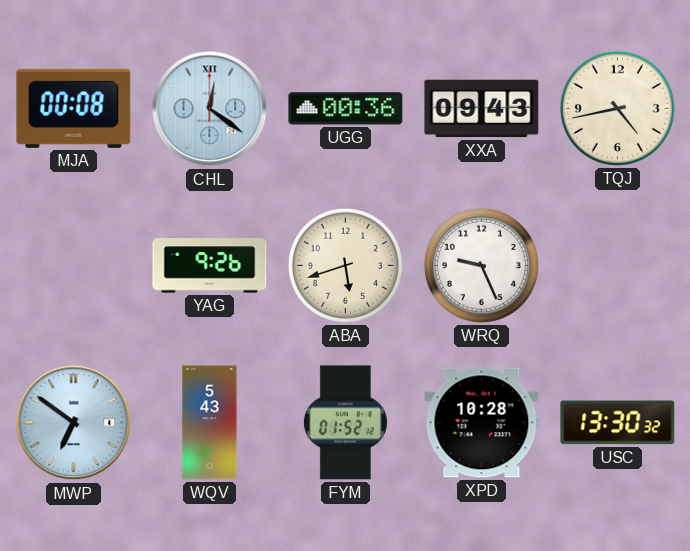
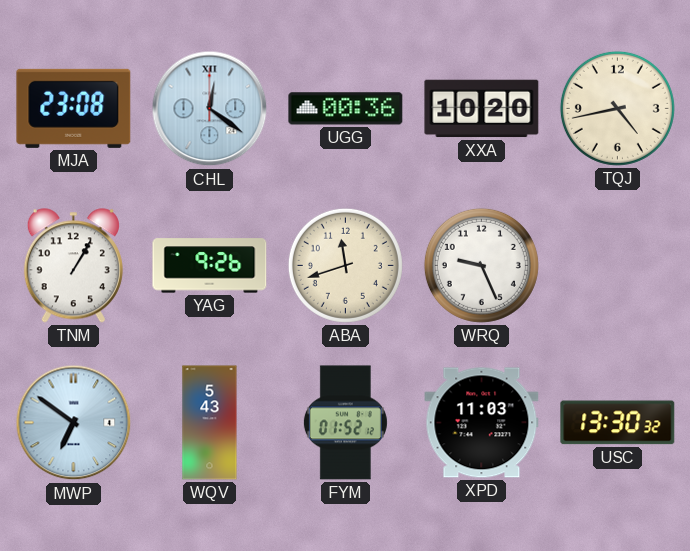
MJA: 00:08 -> 23:08
XXA: 09:43 -> 10:20
TNM: none -> 1:05
ABA: 5:42 -> 11:42
XPD: 10:28 -> 11:03
